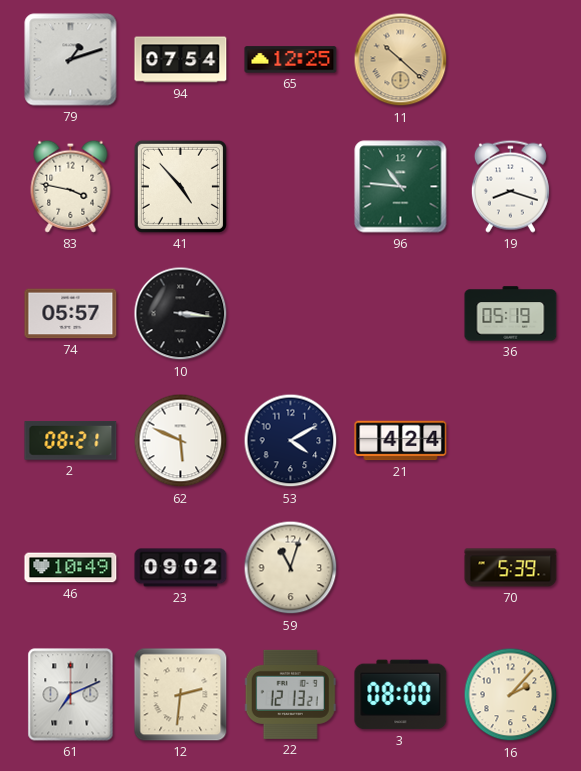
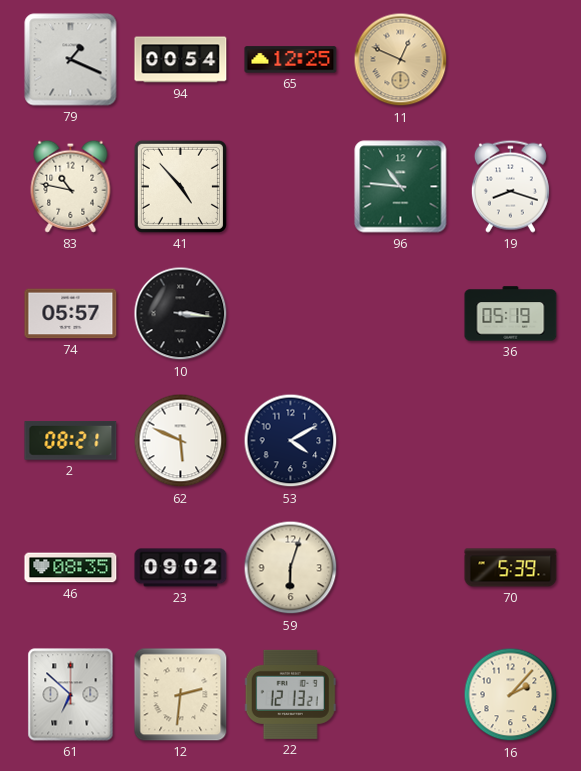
79: 1:12 -> 1:19
94: 07:54 -> 00:54
11: 10:22 -> 12:49
83: 3:47 -> 10:47
21: 4:24 -> none
46: 10:49 -> 08:35
59: 11:03 -> 6:03
61: 7:11 -> 6:52
3: 08:00 -> none
